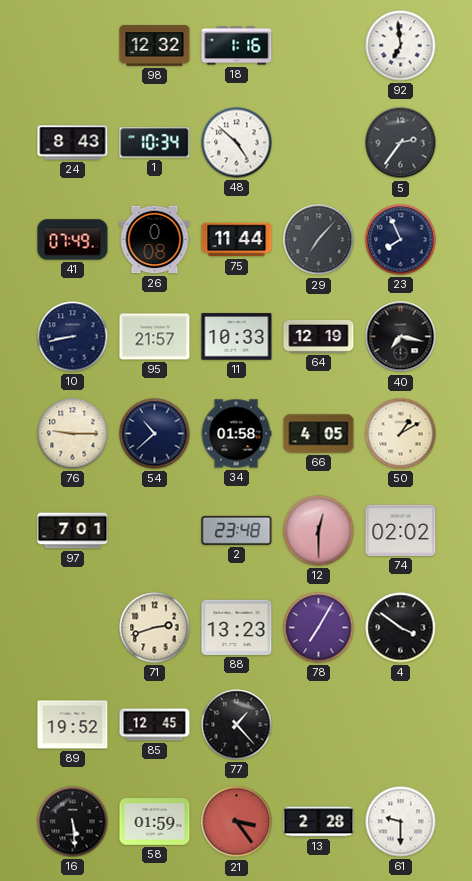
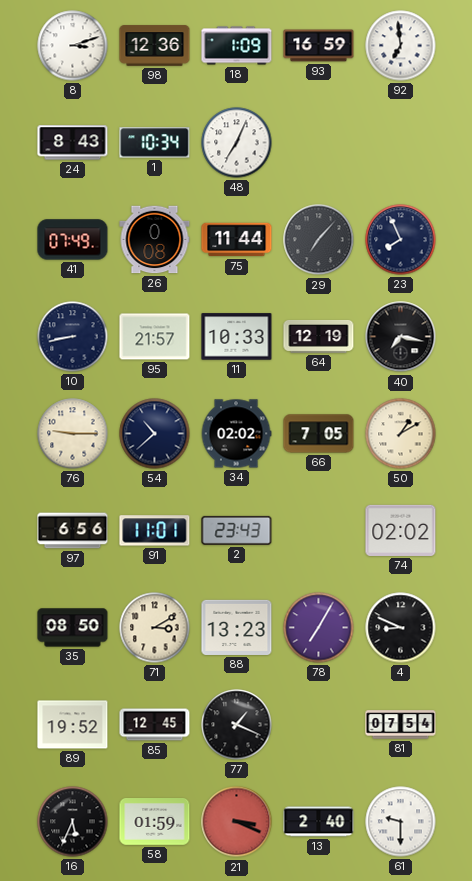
8: none -> 3:12
98: 12:32 -> 12:36
18: 1:16 -> 1:09
93: none -> 16:59
48: 4:52 -> 7:04
5: 2:36 -> none
34: 01:58 -> 02:02
66: 4:05 -> 7:05
97: 7:01 -> 6:56
91: none -> 11:01
2: 23:48 -> 23:43
12: 12:30 -> none
35: none -> 08:50
71: 2:42 -> 3:10
4: 3:51 -> 8:49
77: 1:23 -> 1:19
81: none -> 07:54
16: 5:29 -> 5:34
21: 3:24 -> 3:19
13: 2:28 -> 2:40
